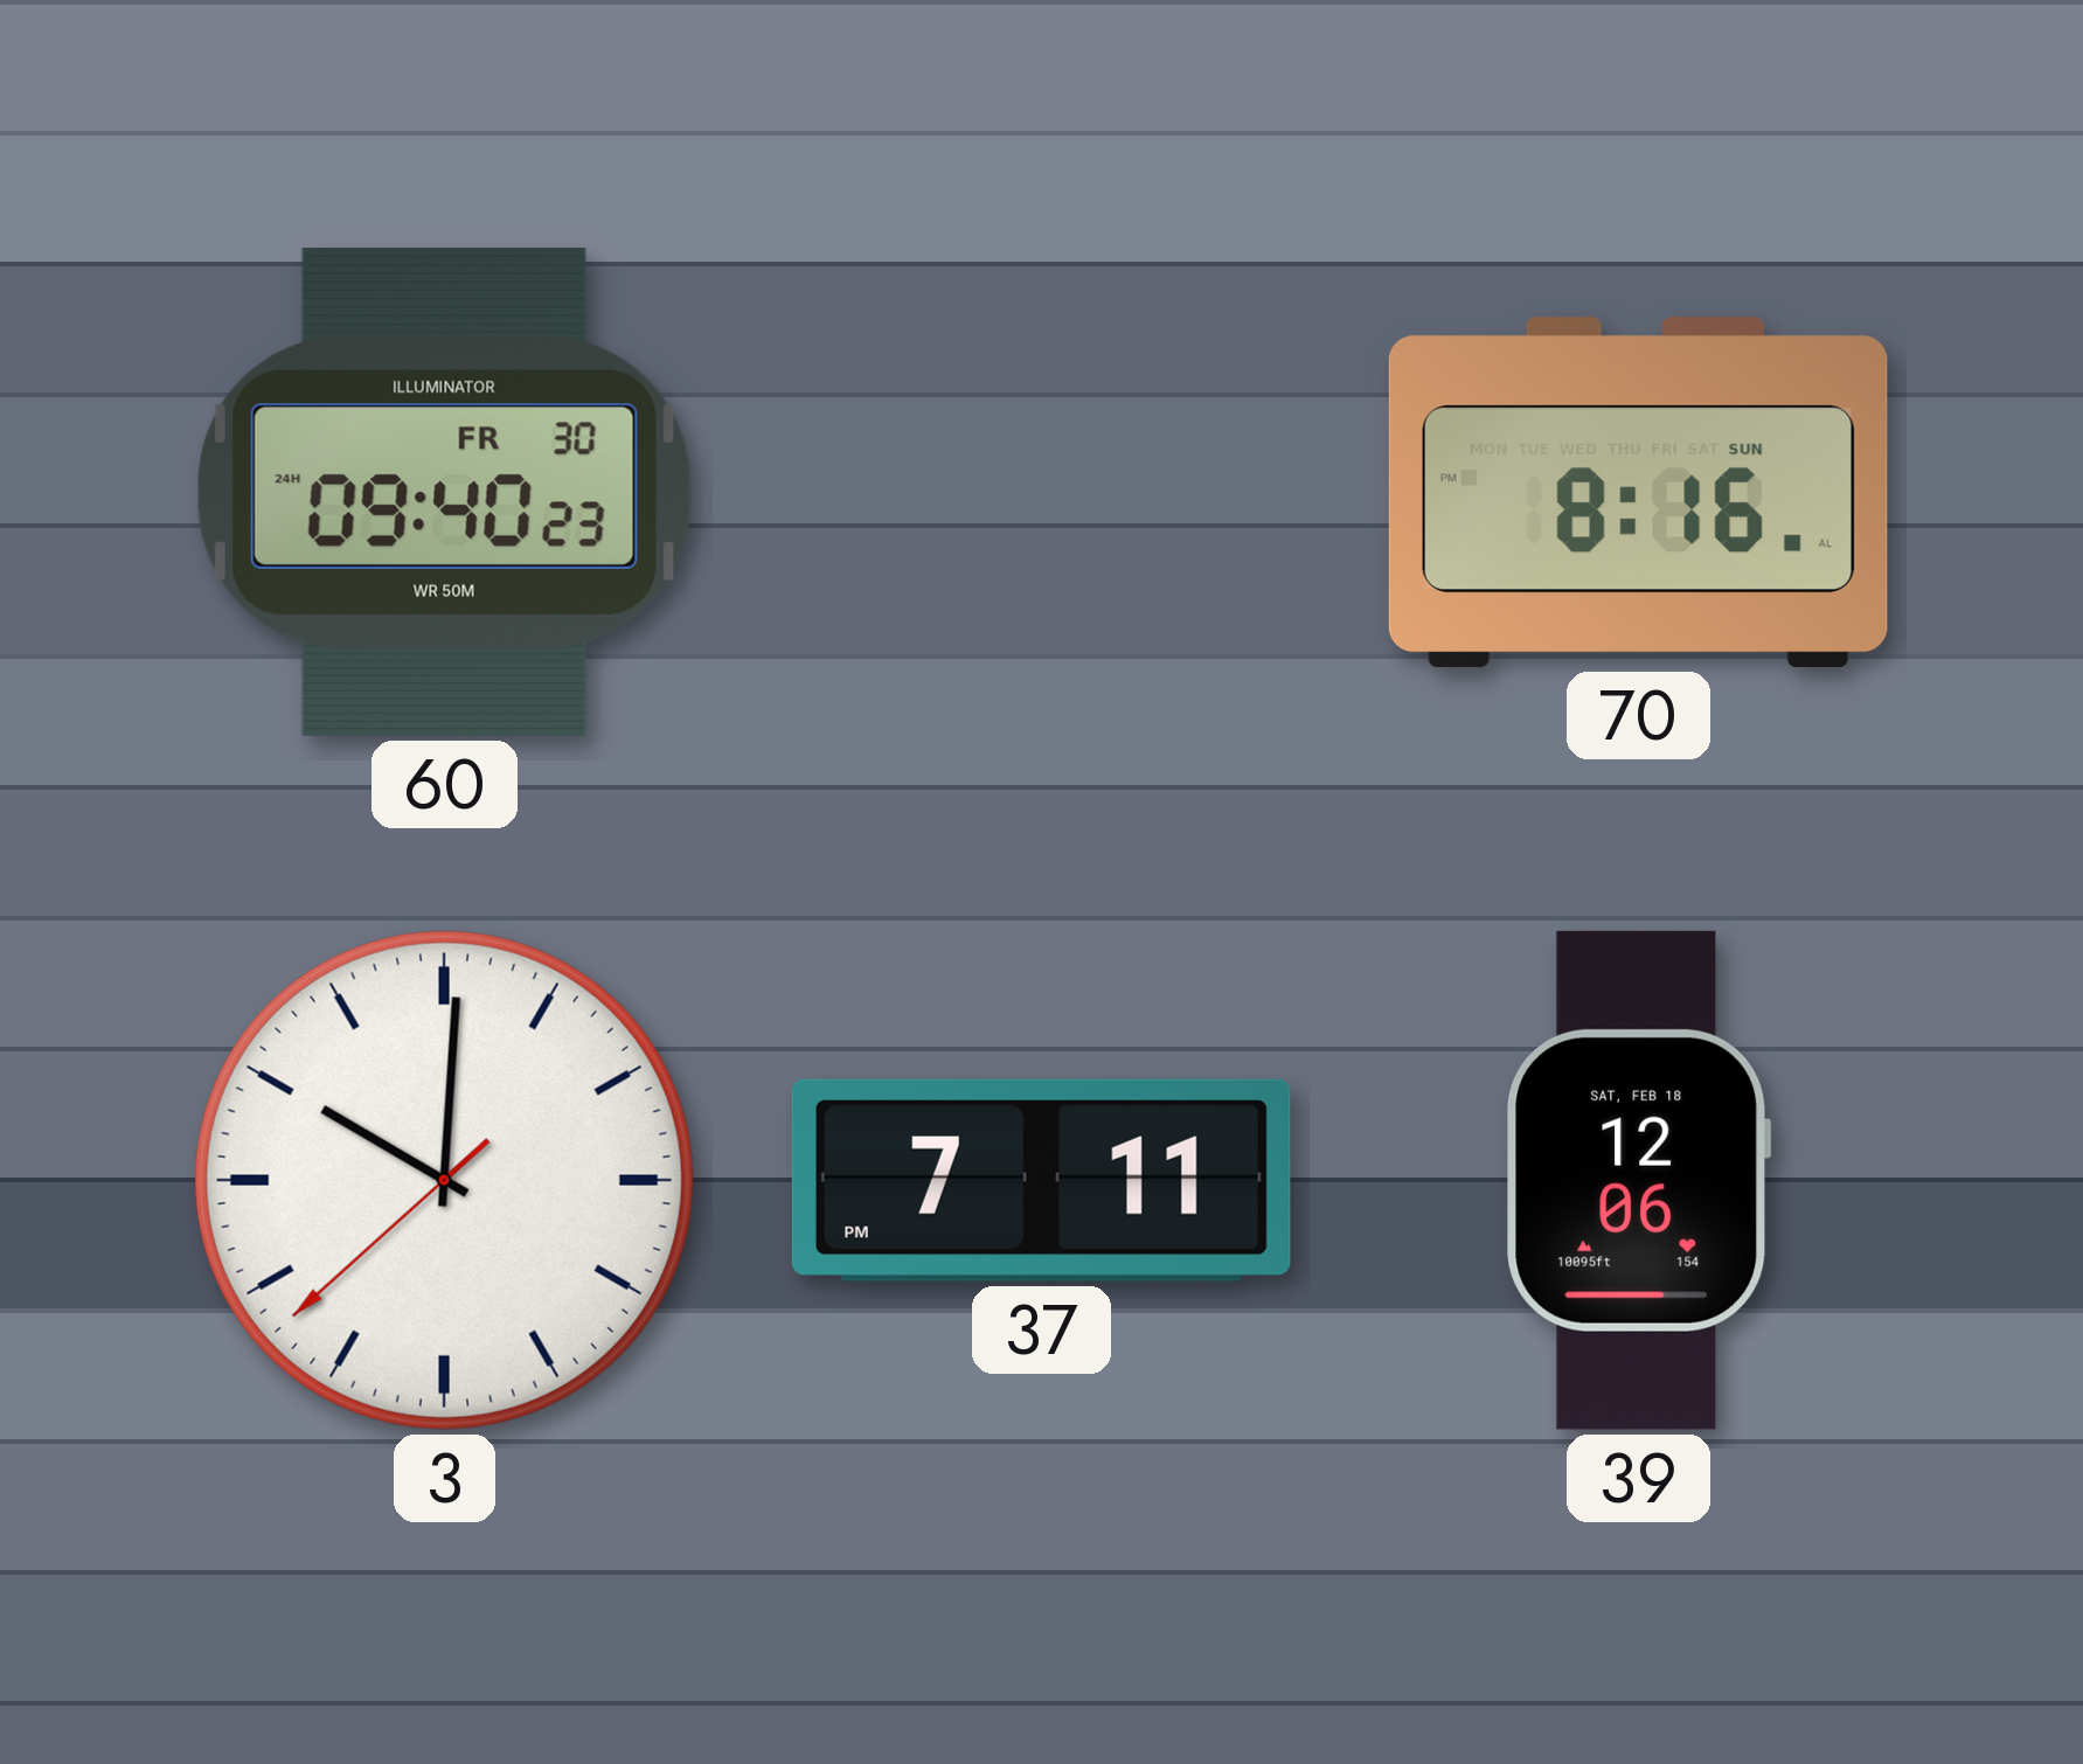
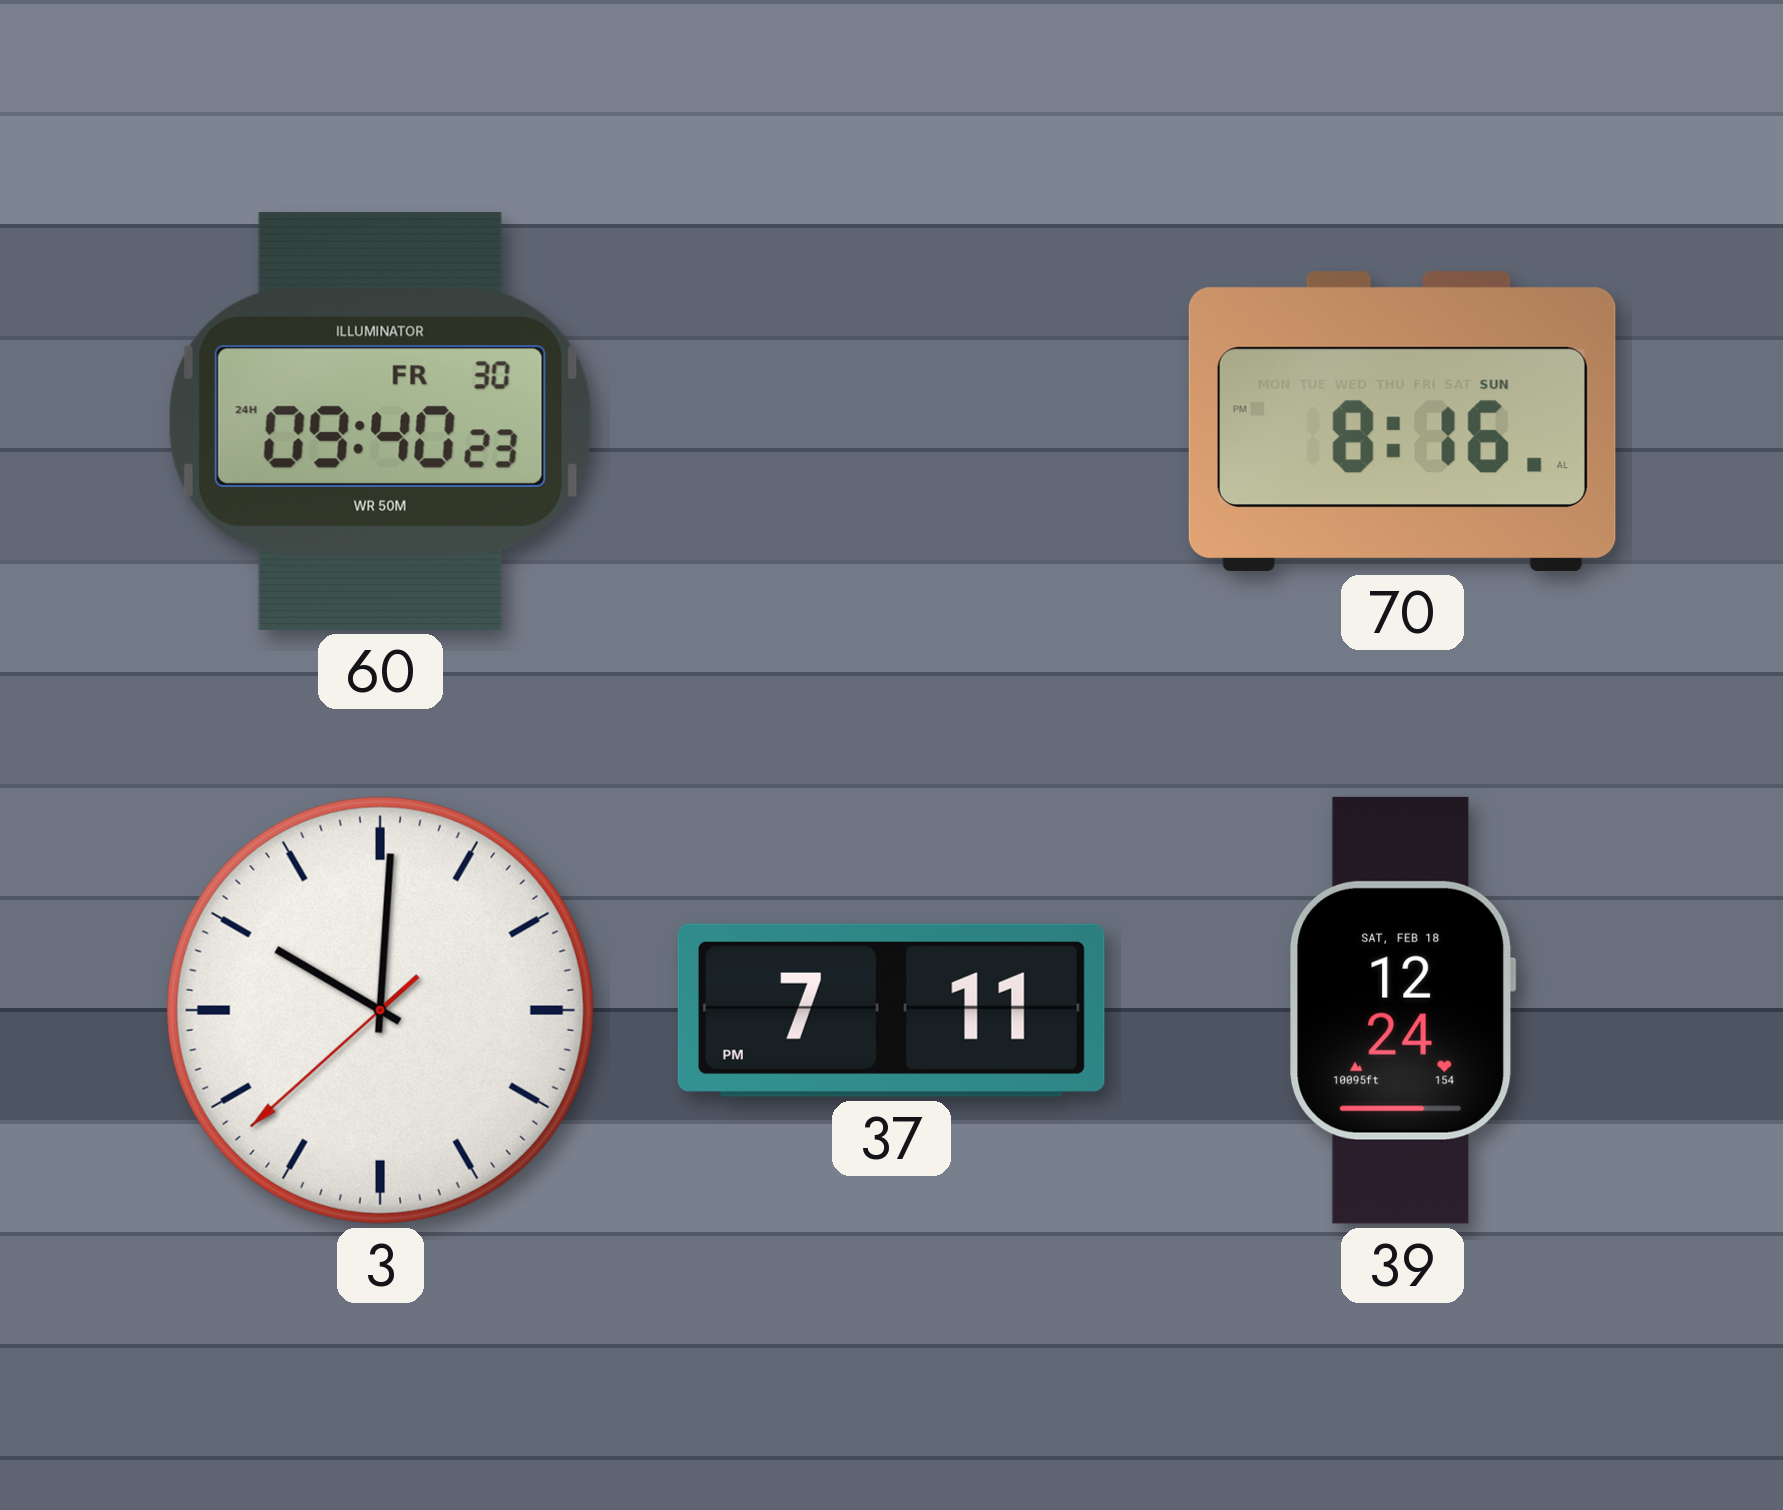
39: 12:06 -> 12:24
